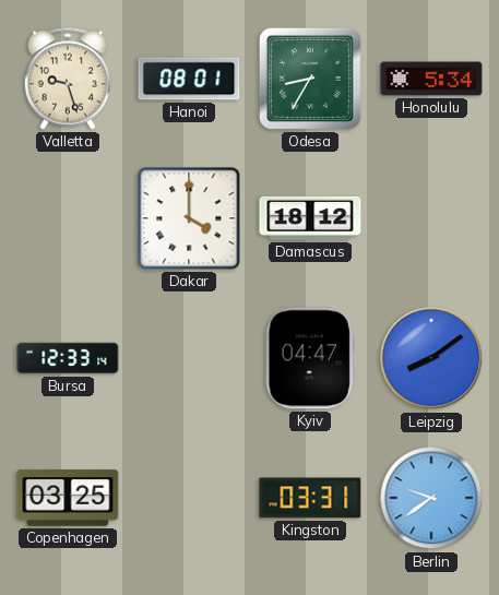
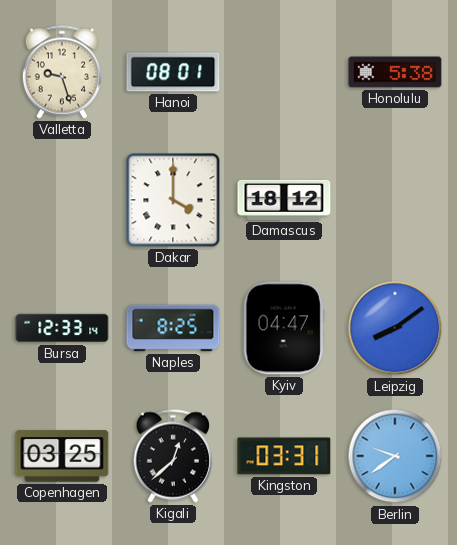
Odesa: 8:35 -> none
Honolulu: 5:34 -> 5:38
Naples: none -> 8:25
Kigali: none -> 12:38
